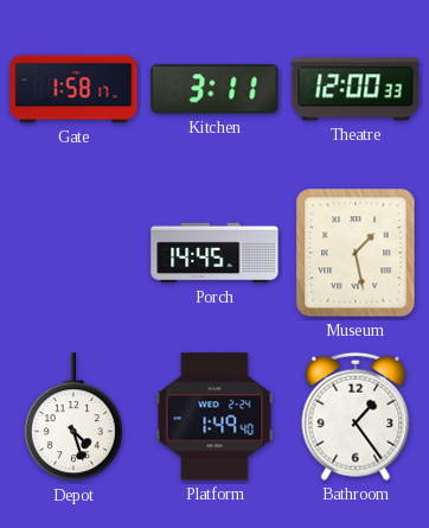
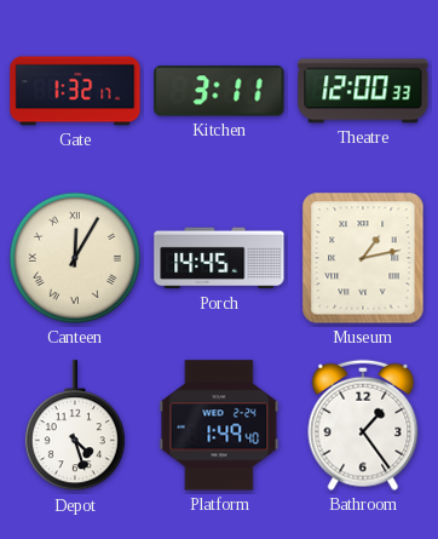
Gate: 1:58 -> 1:32
Canteen: none -> 12:05
Museum: 1:28 -> 1:13
